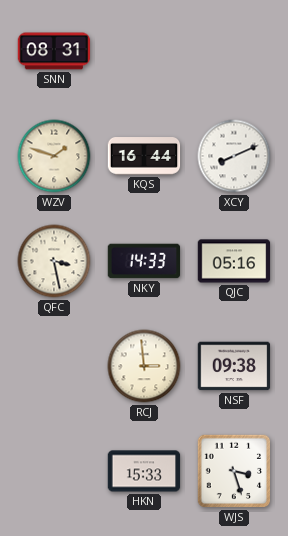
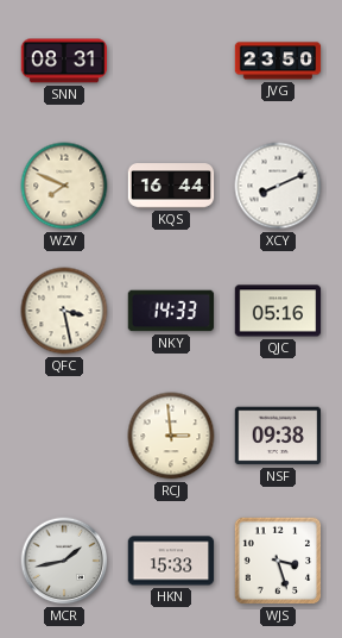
JVG: none -> 23:50
WZV: 1:48 -> 7:49
MCR: none -> 1:43
